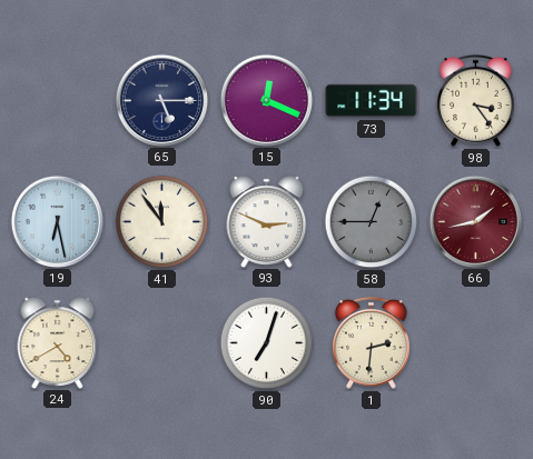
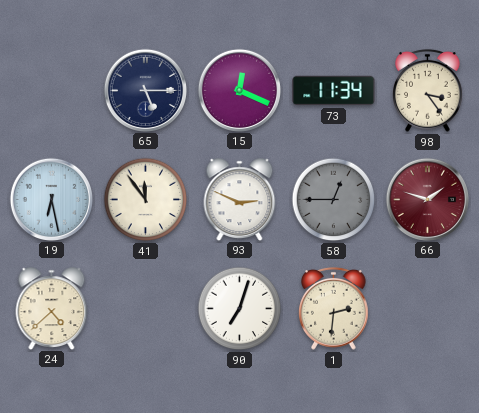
66: 1:43 -> 1:48
24: 4:40 -> 4:38
